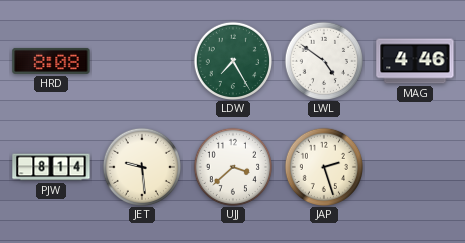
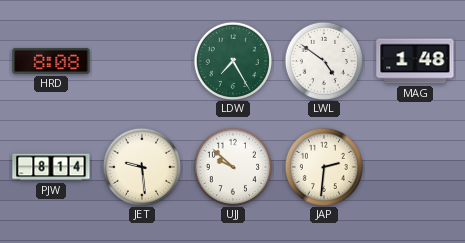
MAG: 4:46 -> 1:48
UJJ: 3:38 -> 9:52
JAP: 2:27 -> 2:31
